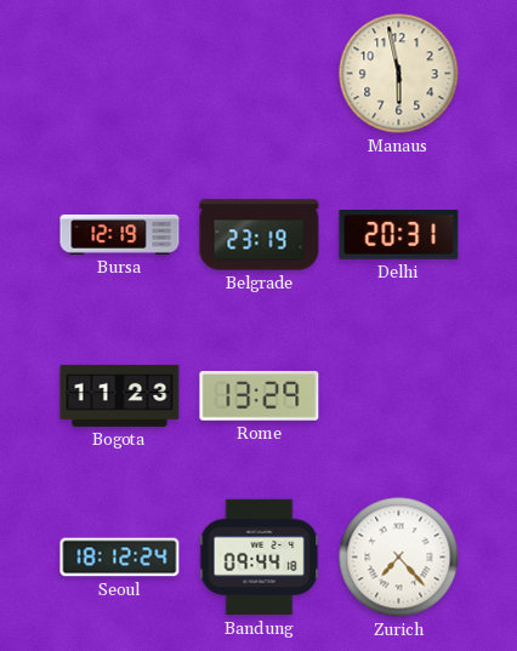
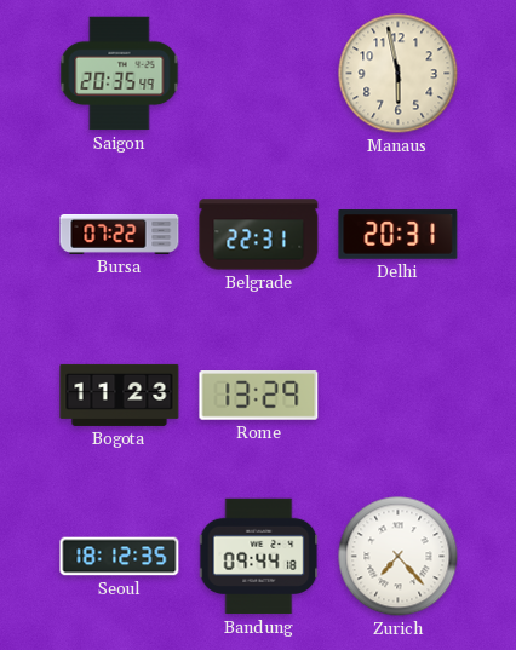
Saigon: none -> 20:35
Bursa: 12:19 -> 07:22
Belgrade: 23:19 -> 22:31
Seoul: 18:12:24 -> 18:12:35
